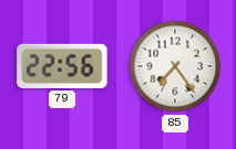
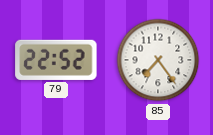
79: 22:56 -> 22:52
